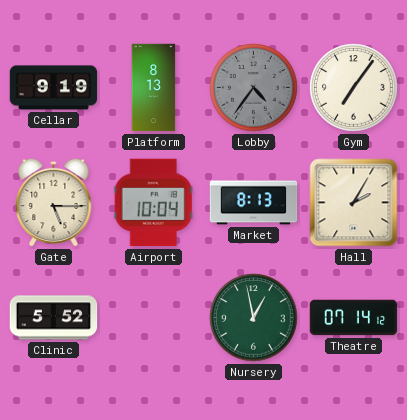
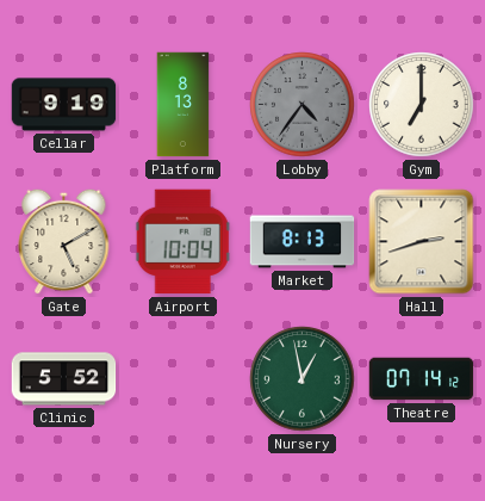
Gym: 7:06 -> 7:00
Gate: 5:15 -> 5:10
Hall: 2:05 -> 2:42
